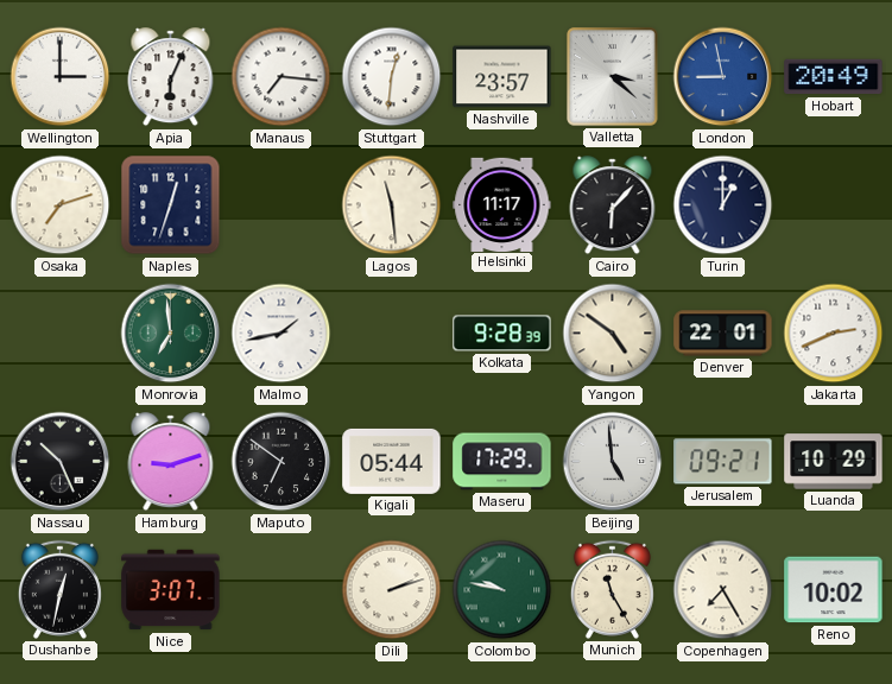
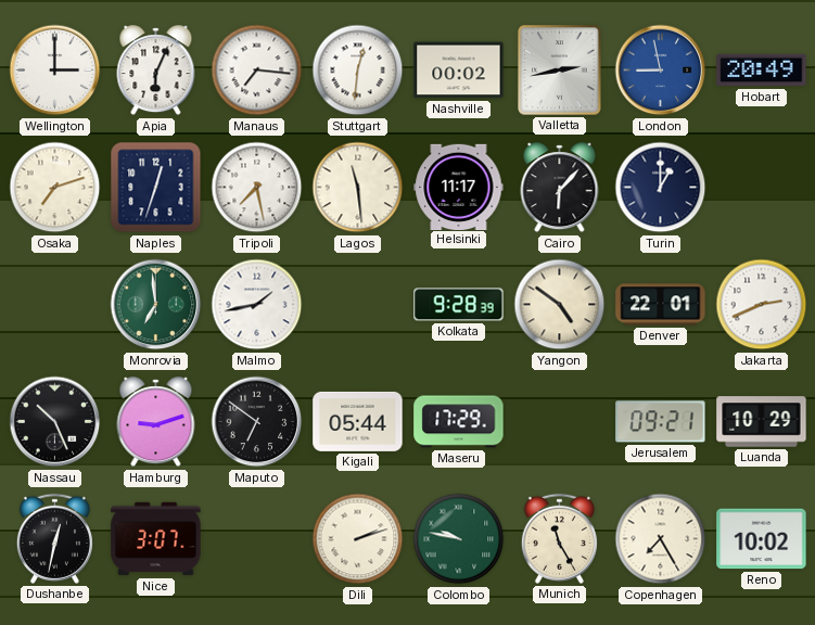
Nashville: 23:57 -> 00:02
Valletta: 3:22 -> 2:43
Tripoli: none -> 7:28
Beijing: 4:59 -> none
